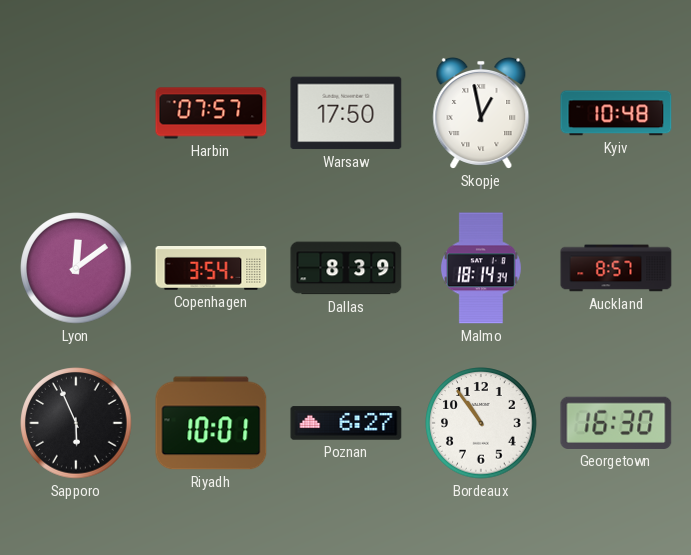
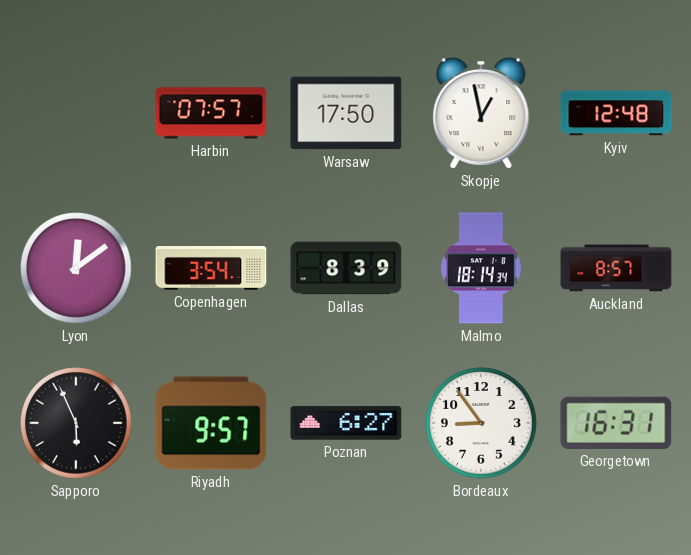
Kyiv: 10:48 -> 12:48
Riyadh: 10:01 -> 9:57
Bordeaux: 10:54 -> 8:54
Georgetown: 16:30 -> 16:31
